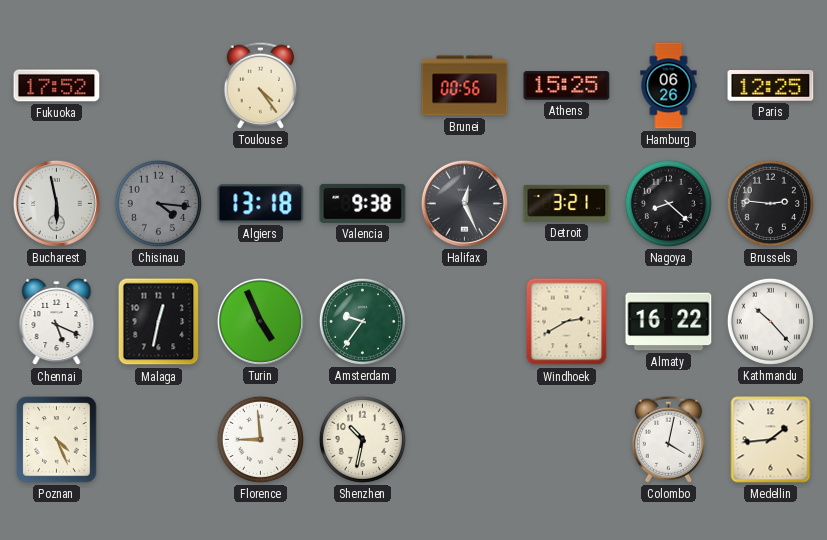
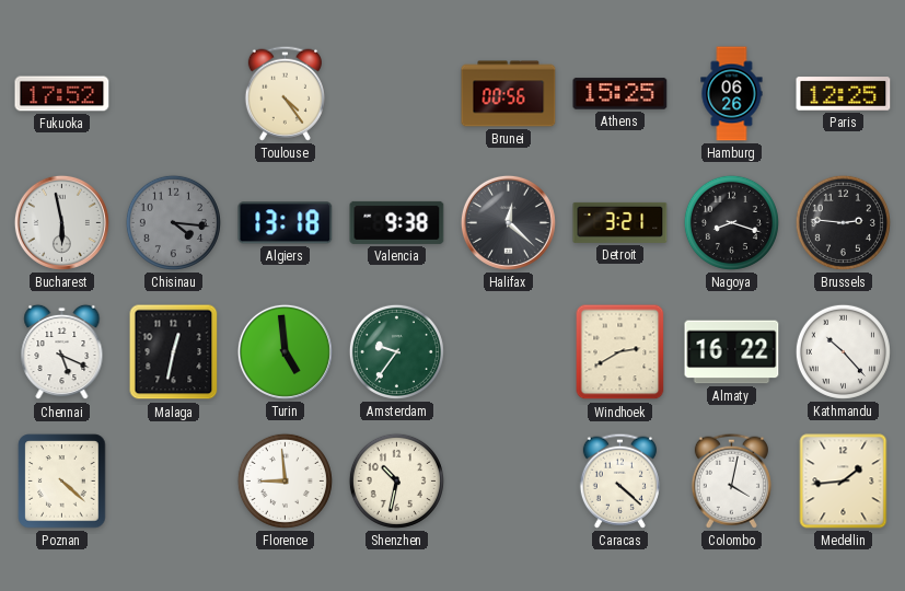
Halifax: 12:26 -> 12:22
Nagoya: 8:22 -> 8:18
Turin: 4:56 -> 4:59
Poznan: 4:26 -> 4:22
Caracas: none -> 4:22
